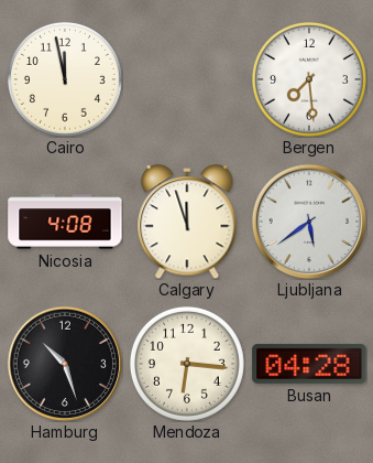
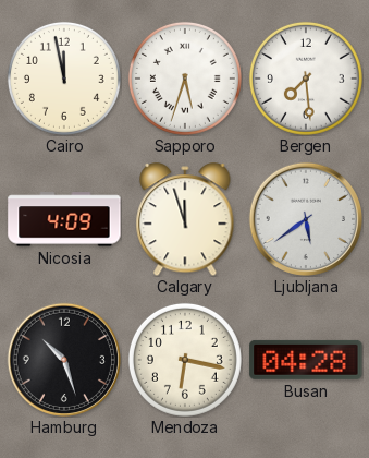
Sapporo: none -> 5:33
Nicosia: 4:08 -> 4:09
Mendoza: 6:16 -> 6:17
